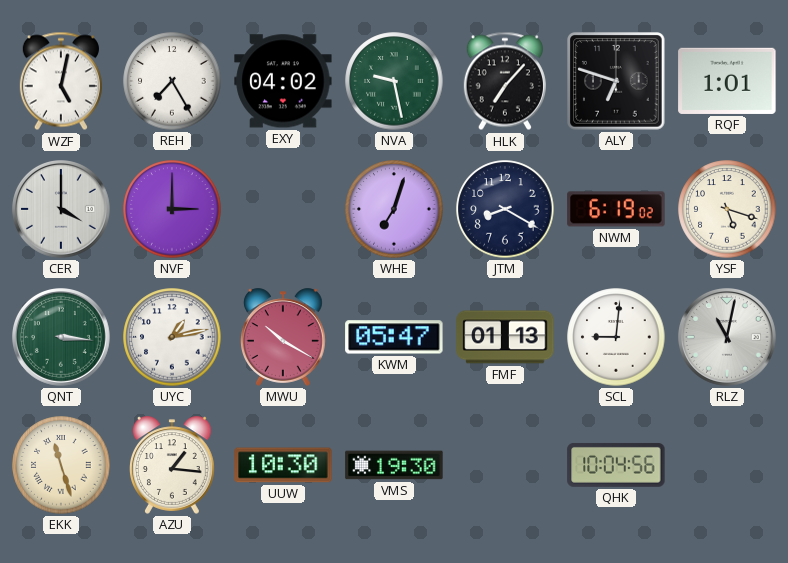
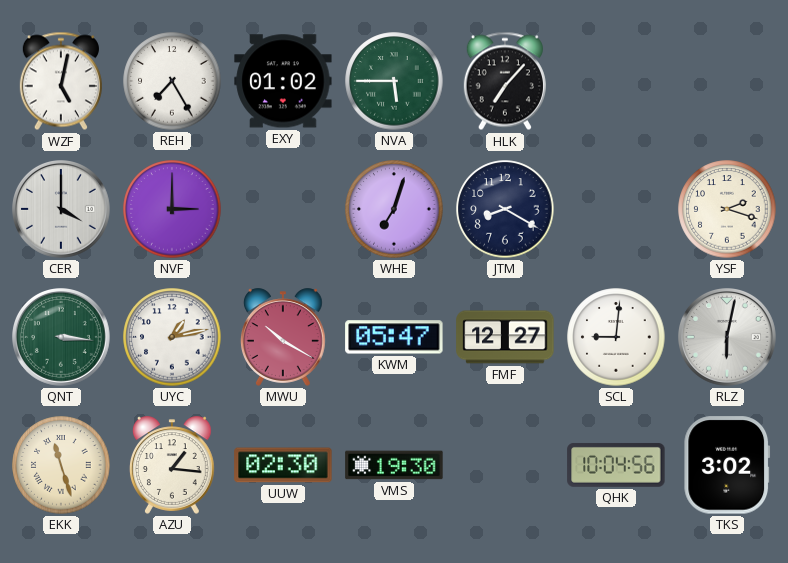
EXY: 04:02 -> 01:02
NVA: 9:28 -> 5:45
ALY: 6:48 -> none
RQF: 1:01 -> none
NWM: 6:19 -> none
YSF: 5:18 -> 2:18
FMF: 01:13 -> 12:27
RLZ: 11:02 -> 6:02
UUW: 10:30 -> 02:30
TKS: none -> 3:02
